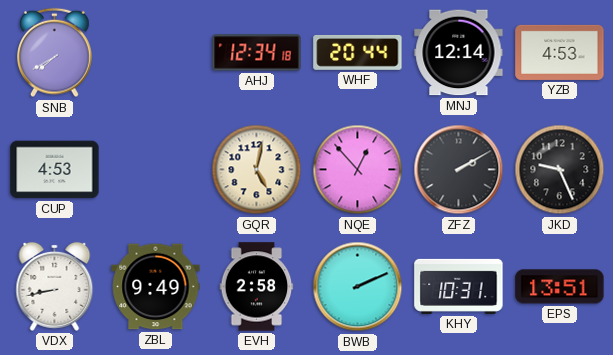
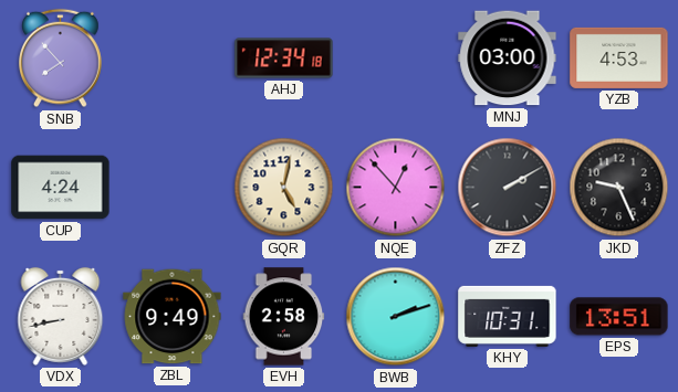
SNB: 7:40 -> 7:53
WHF: 20:44 -> none
MNJ: 12:14 -> 03:00
CUP: 4:53 -> 4:24
BWB: 2:11 -> 2:12
